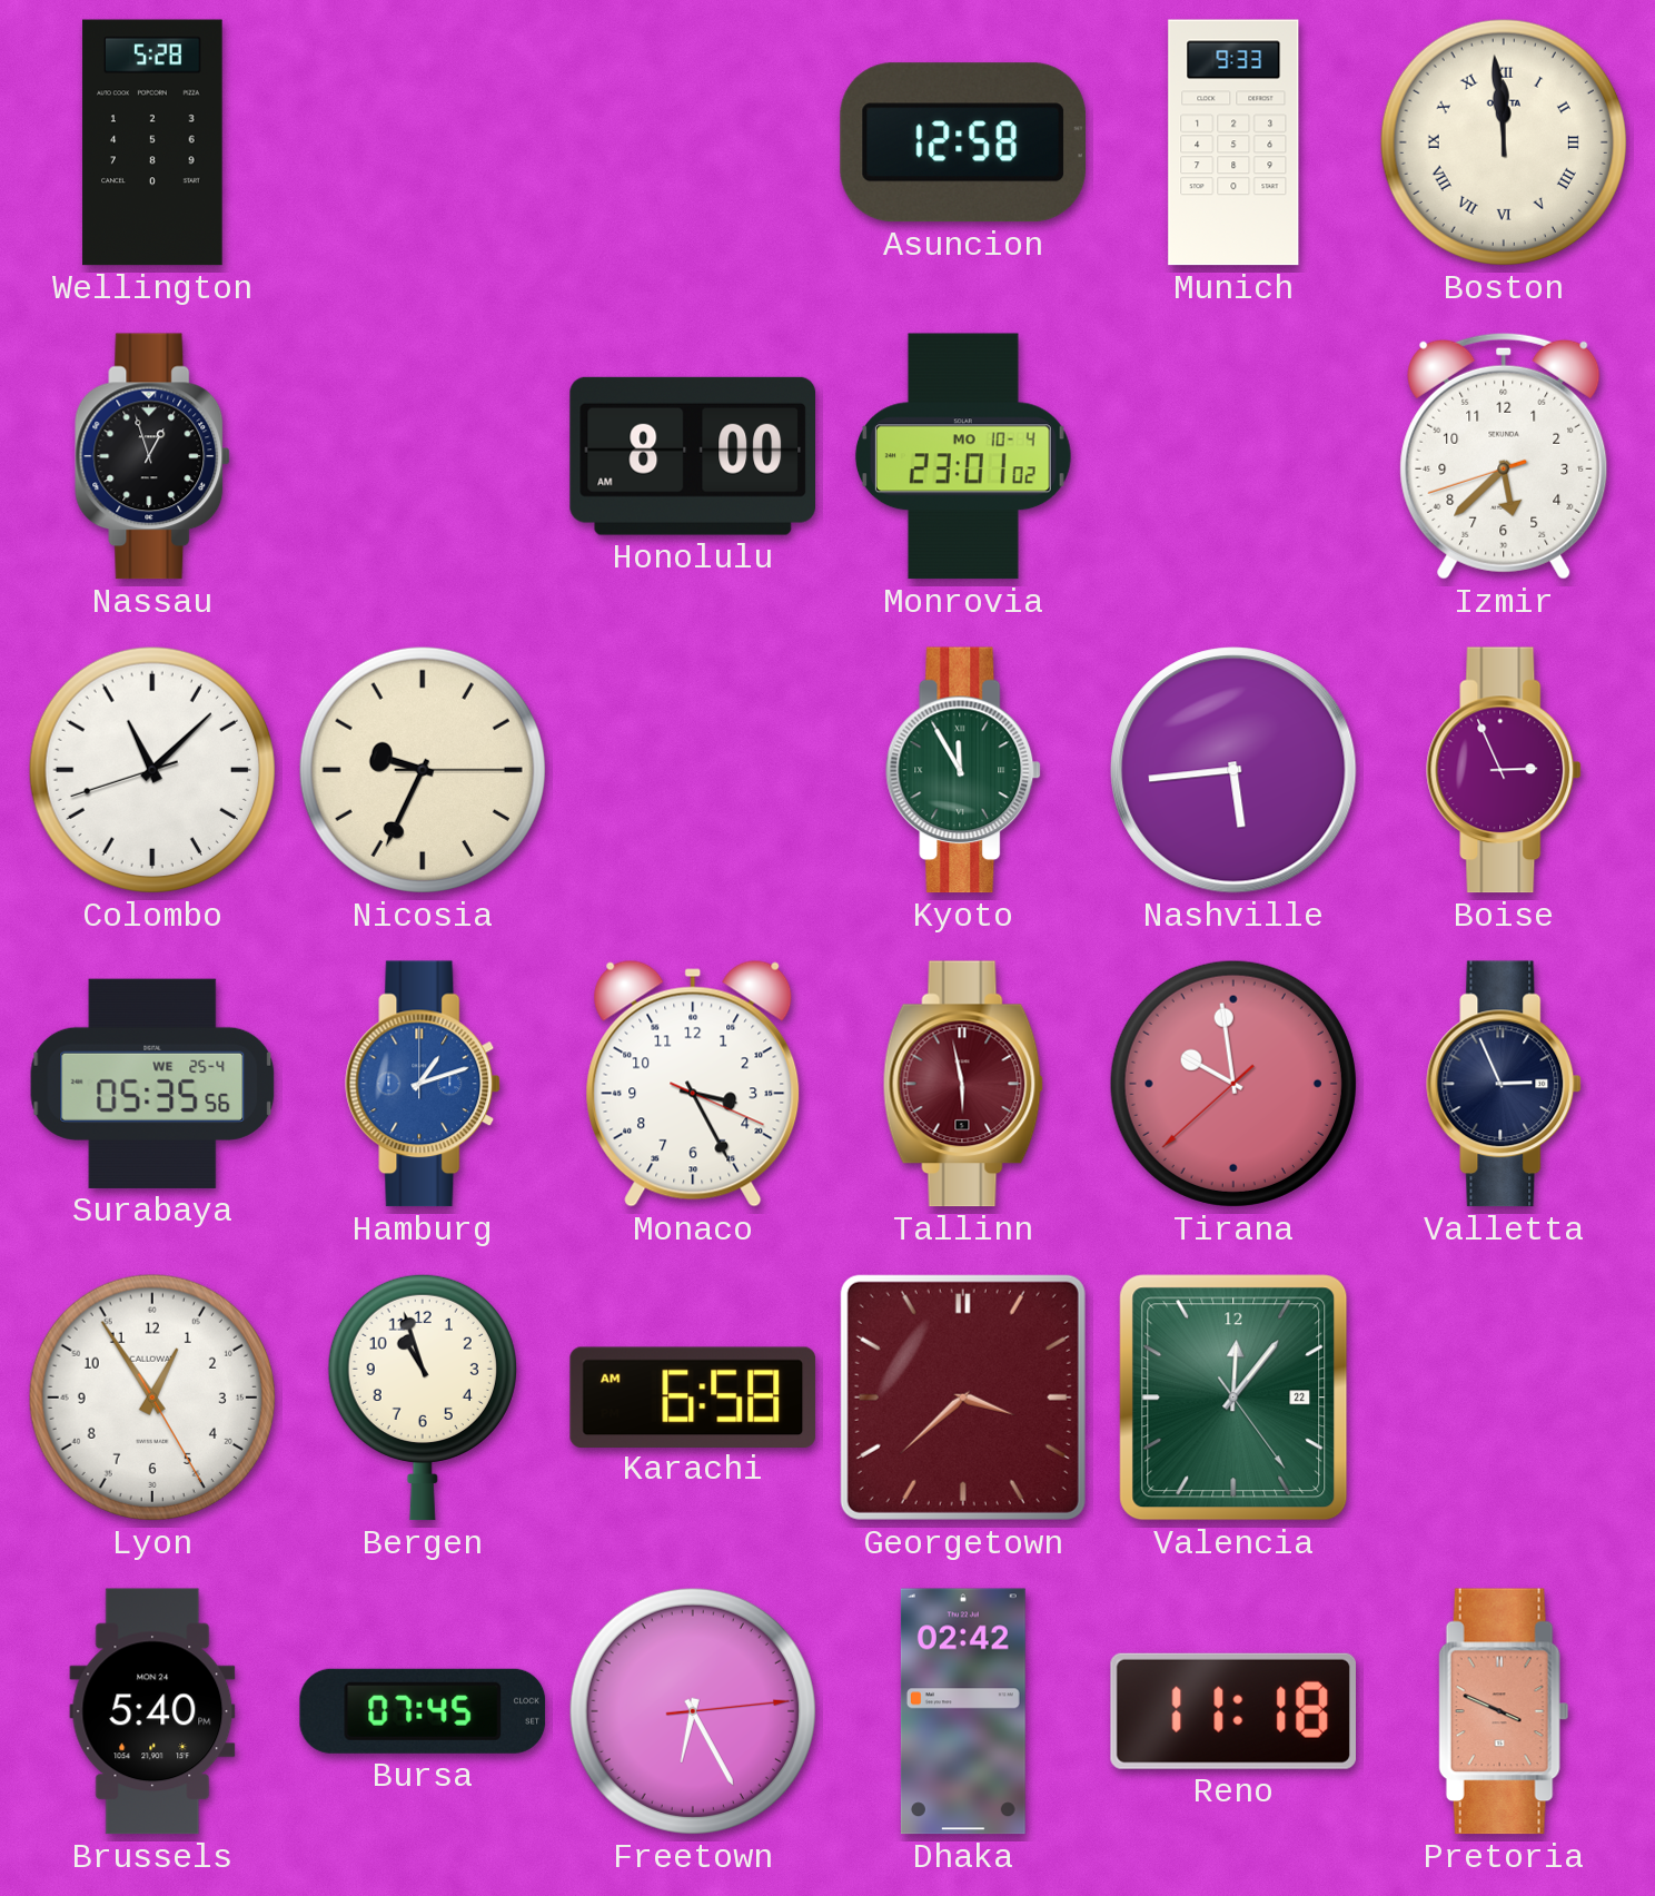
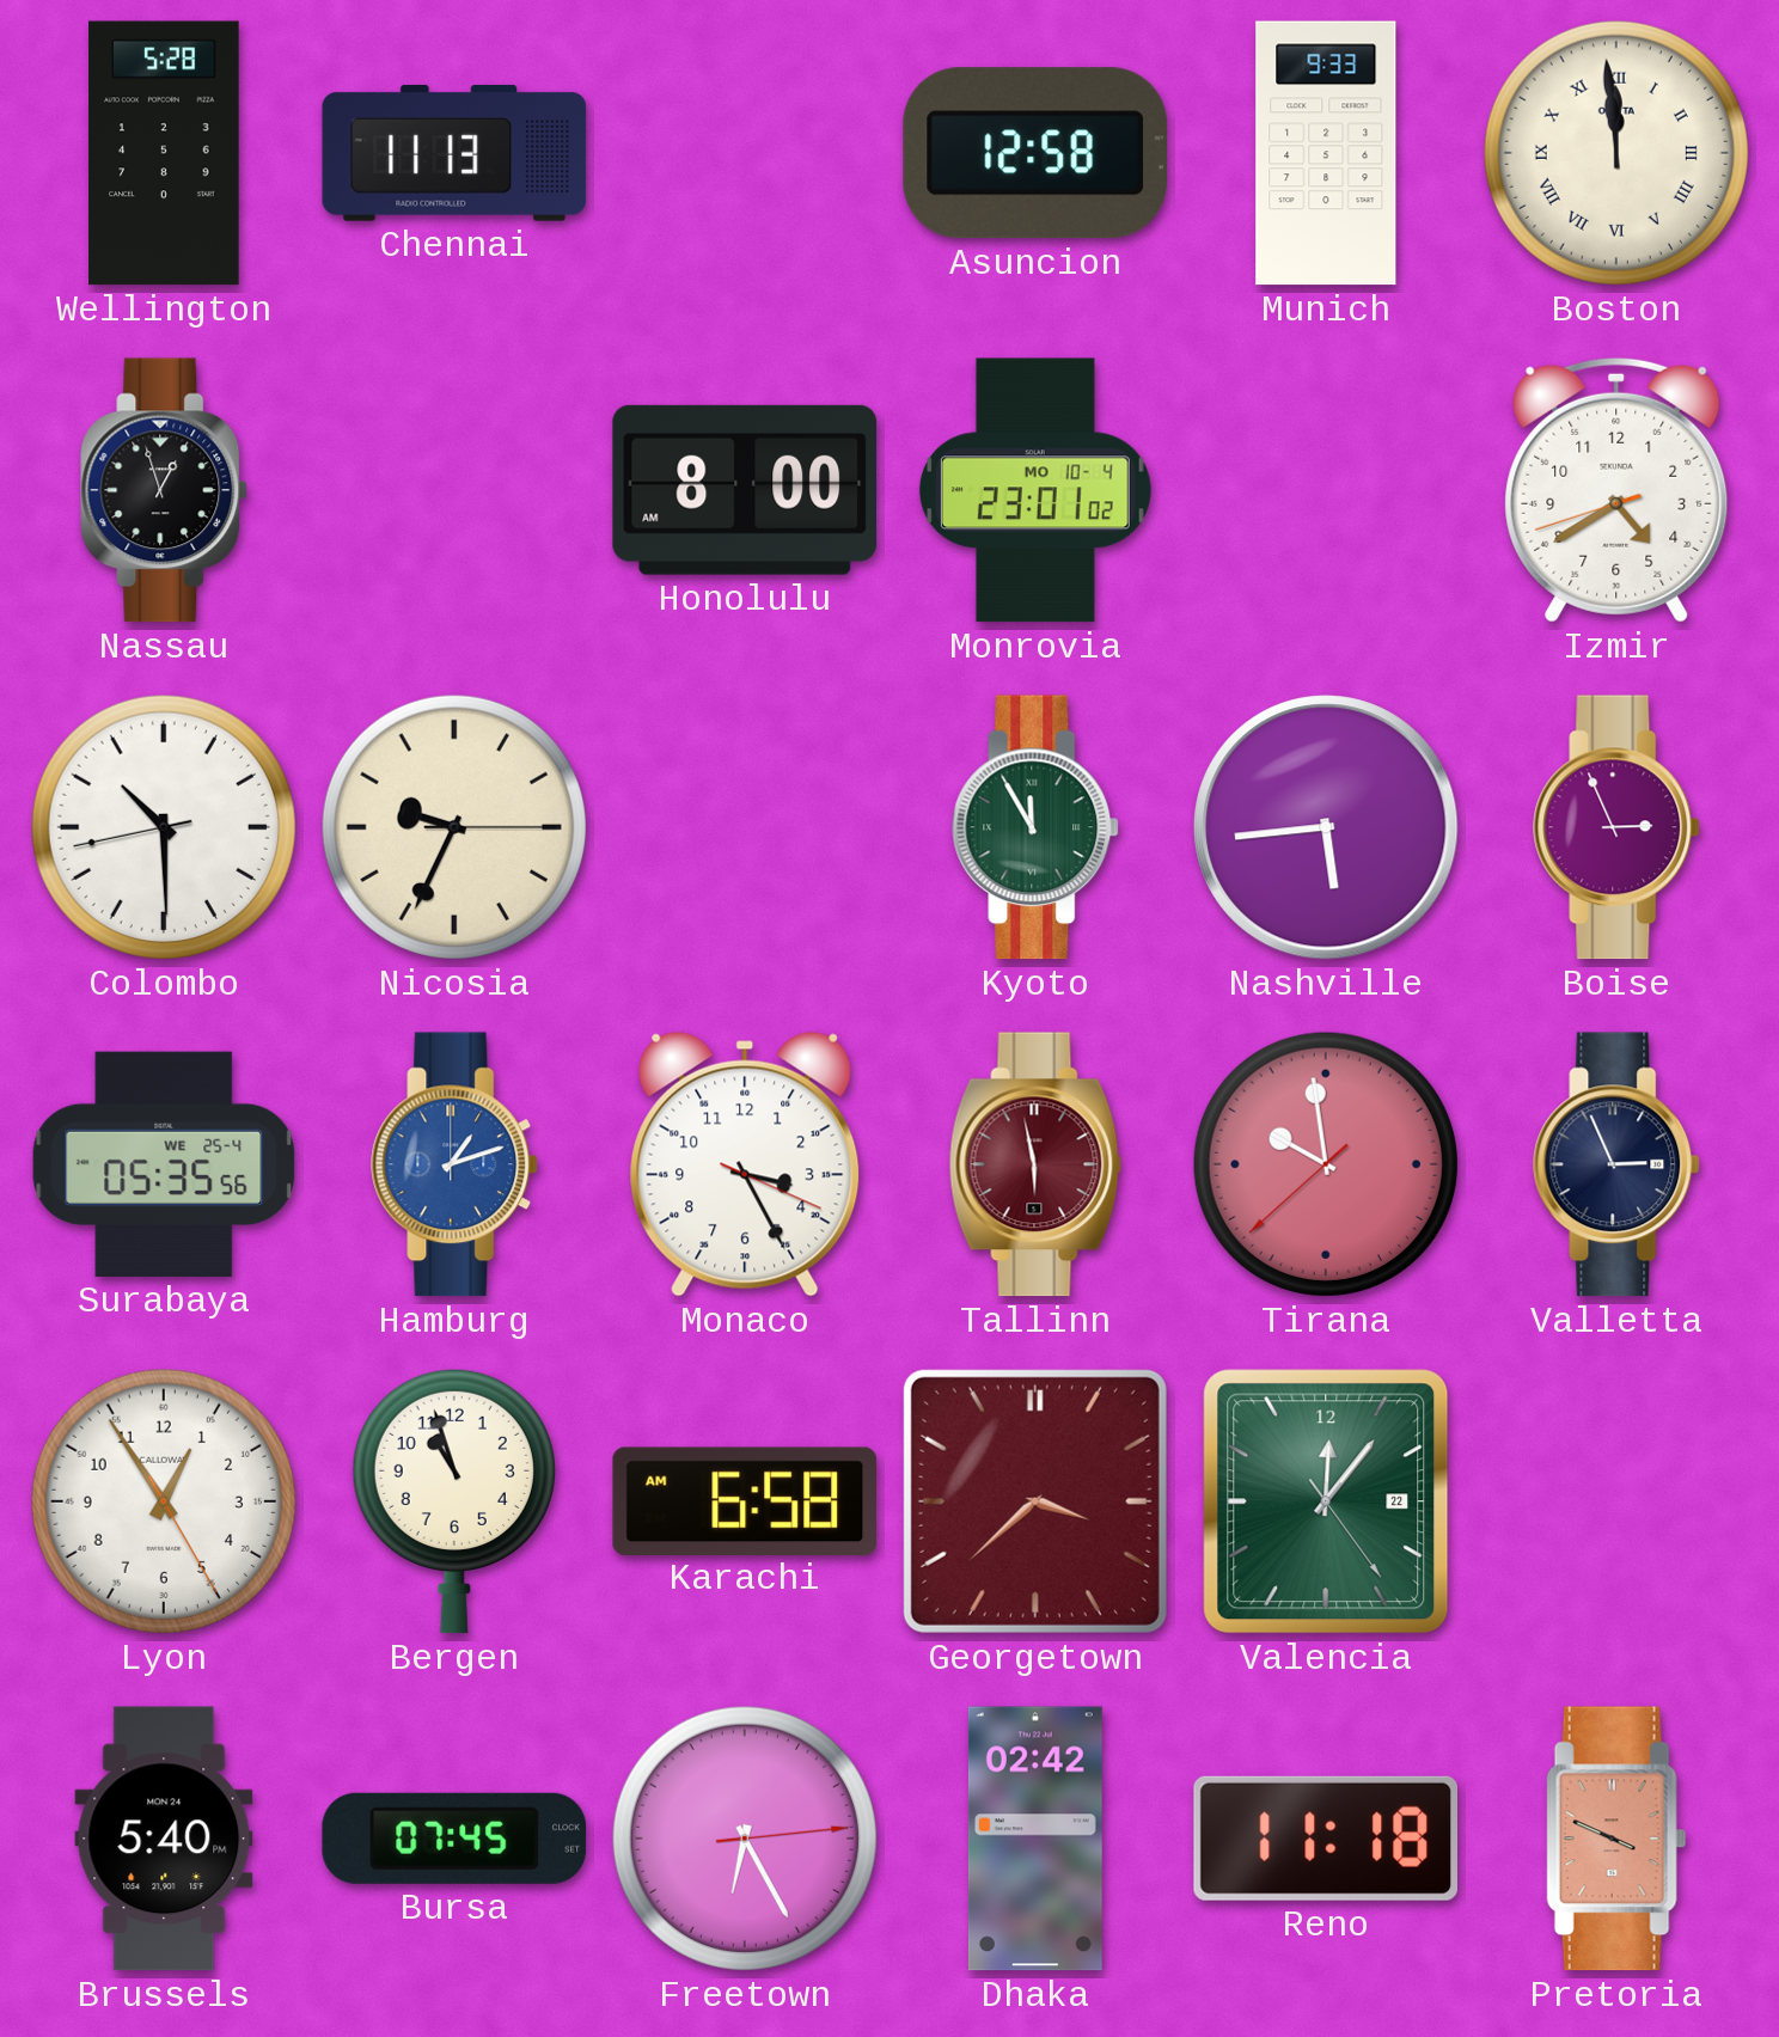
Chennai: none -> 11:13
Izmir: 5:37 -> 4:39
Colombo: 11:07 -> 10:29
